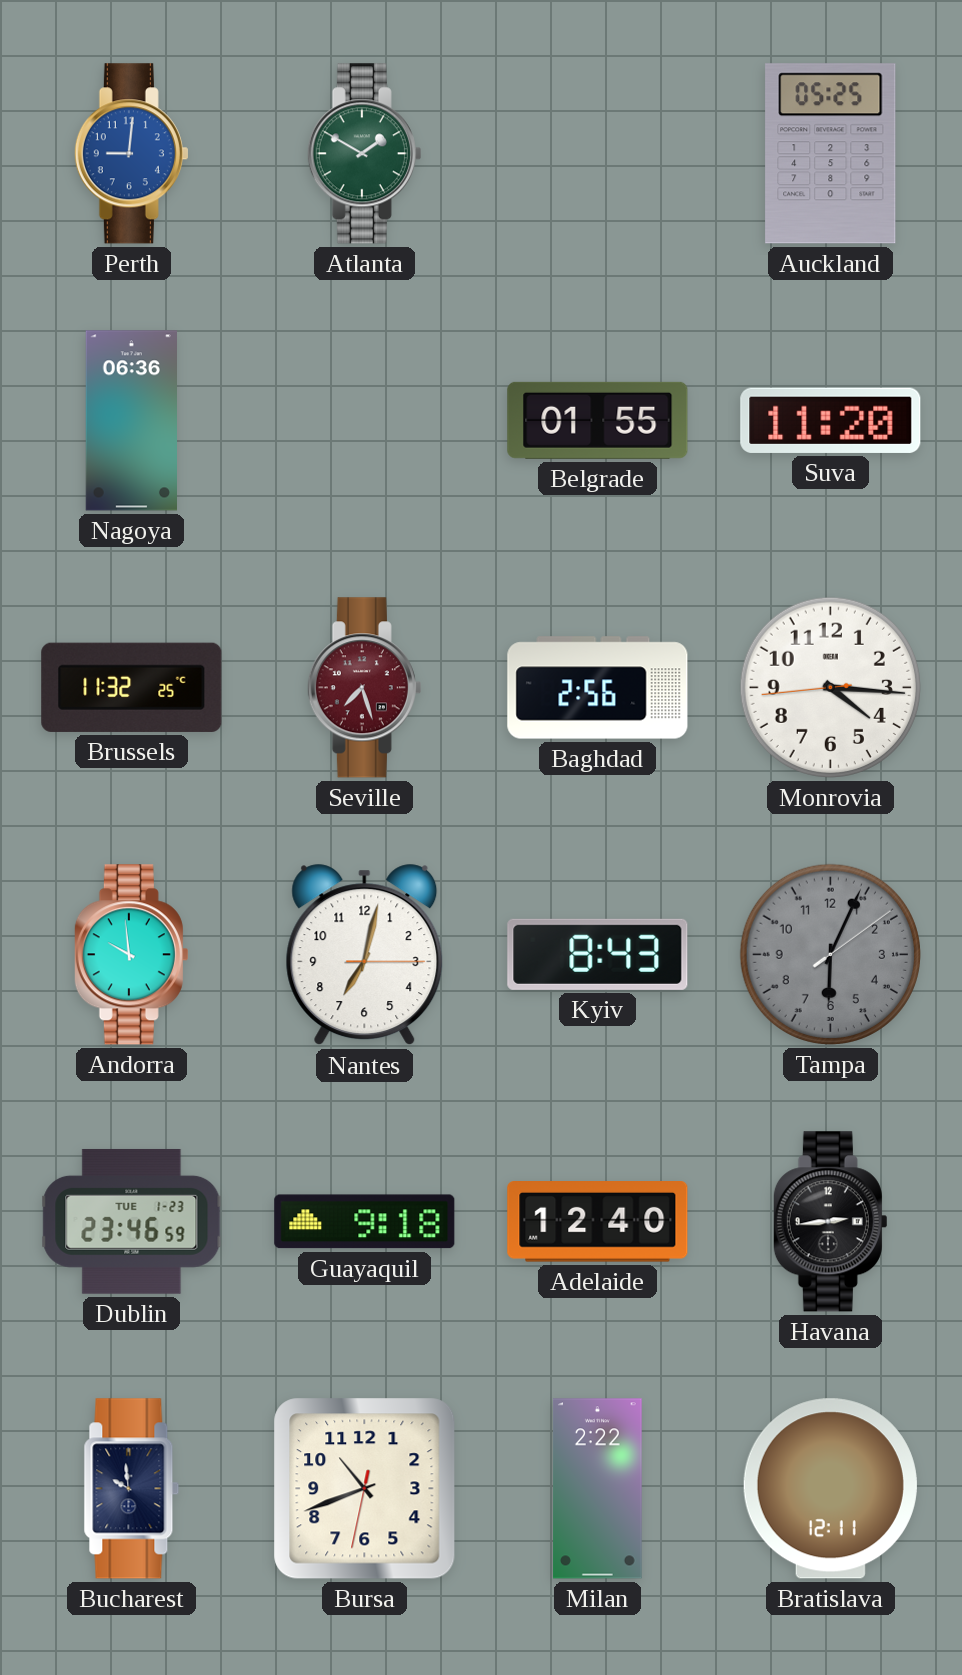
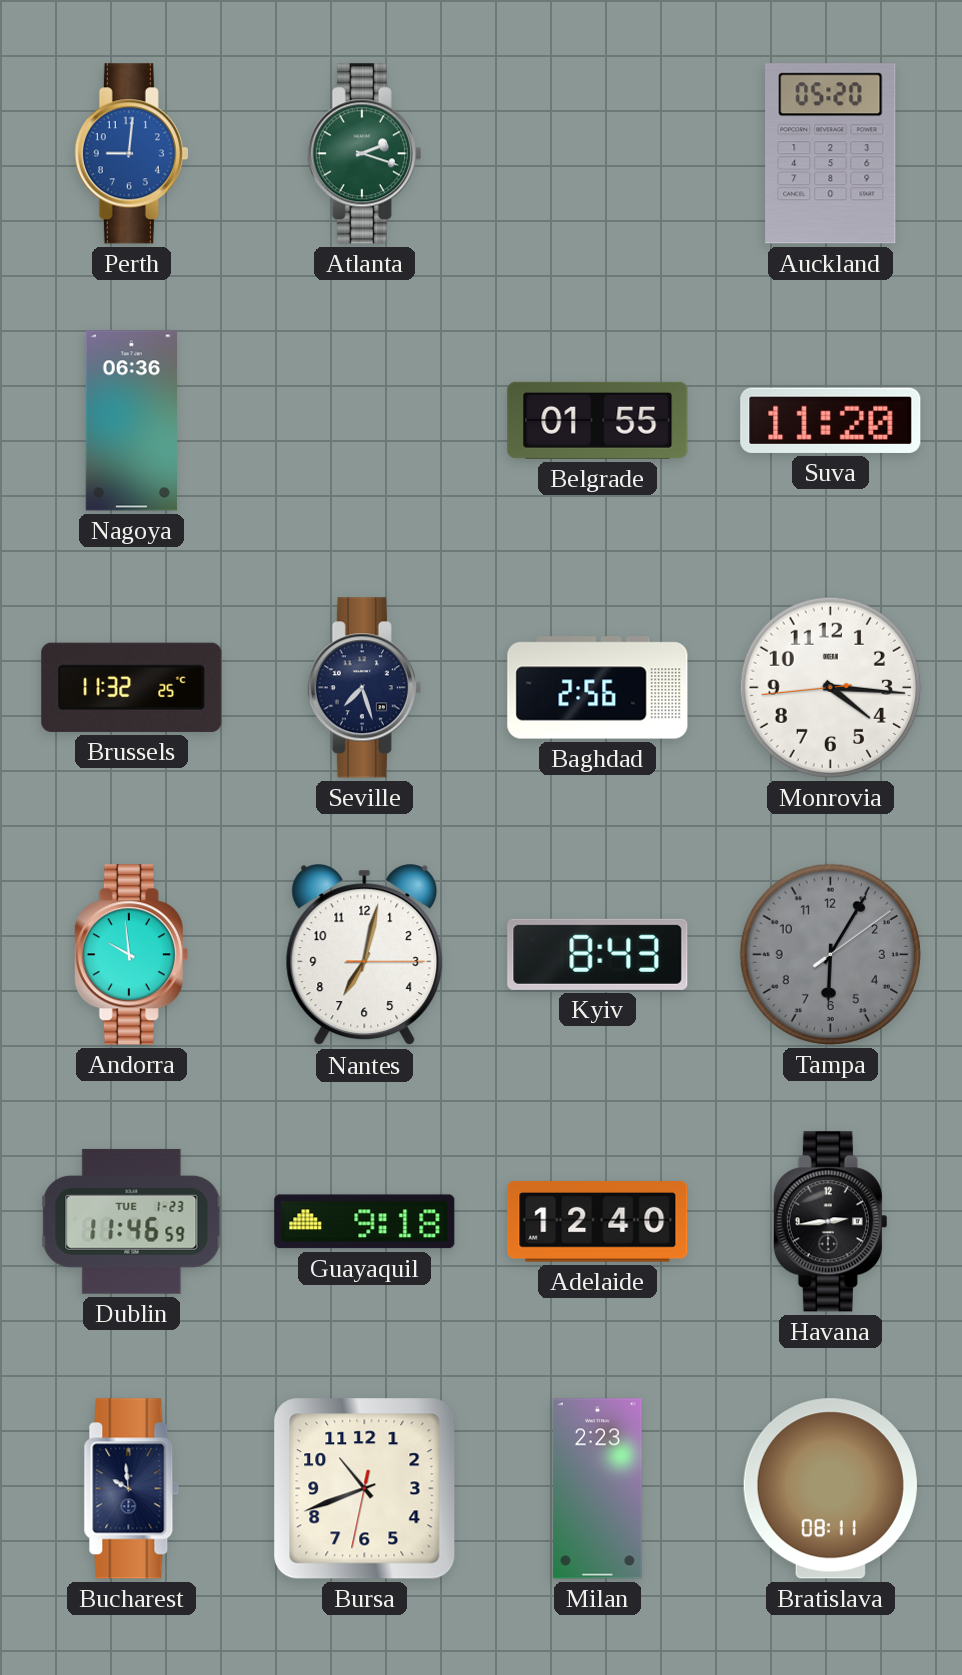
Atlanta: 1:50 -> 2:18
Auckland: 05:25 -> 05:20
Seville dial: burgundy -> navy
Tampa: 6:04 -> 6:05
Dublin: 23:46 -> 11:46
Milan: 2:22 -> 2:23
Bratislava: 12:11 -> 08:11
